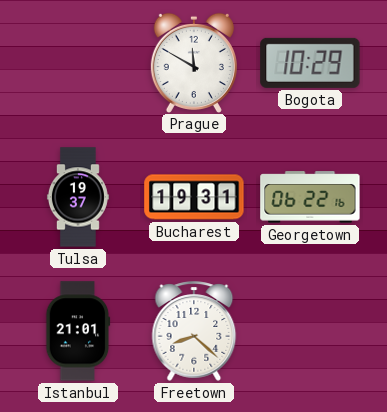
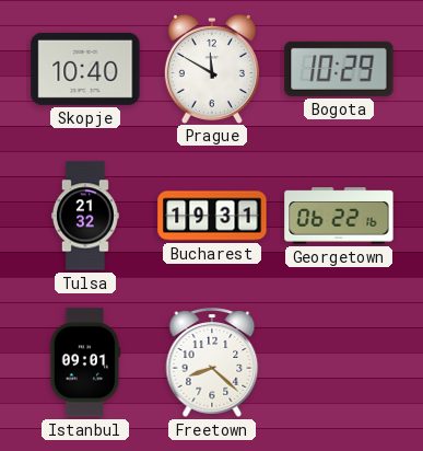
Skopje: none -> 10:40
Tulsa: 19:37 -> 21:32
Istanbul: 21:01 -> 09:01
